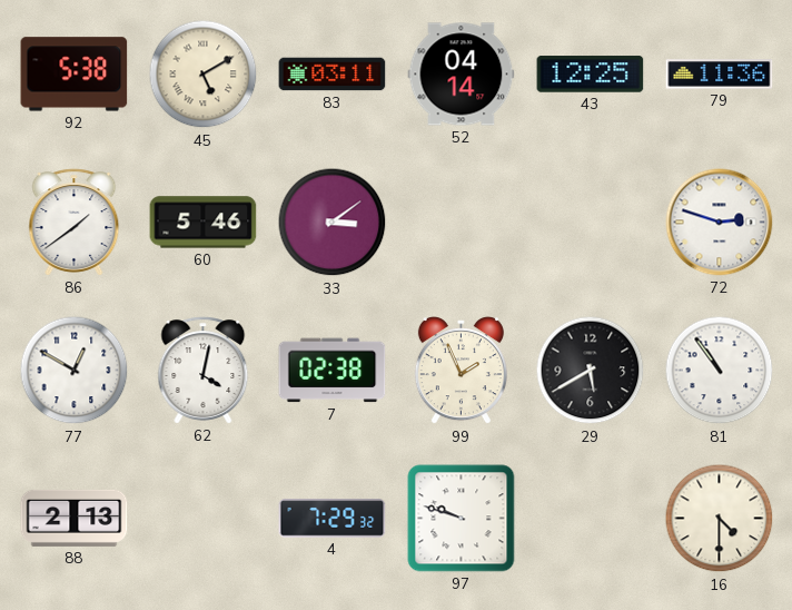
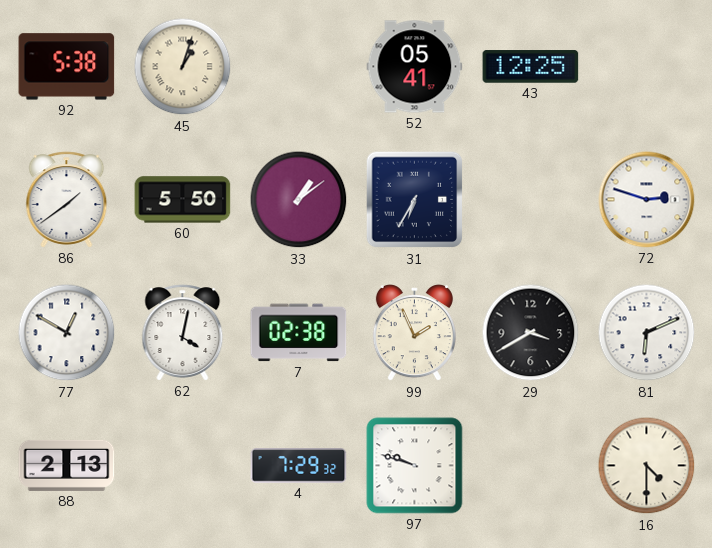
45: 5:10 -> 1:03
83: 03:11 -> none
52: 04:14 -> 05:41
79: 11:36 -> none
60: 5:46 -> 5:50
33: 3:09 -> 1:09
31: none -> 6:35
29: 5:40 -> 3:40
81: 10:54 -> 6:11
